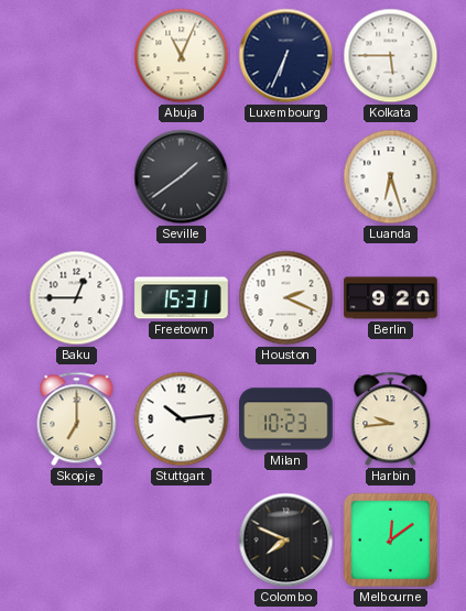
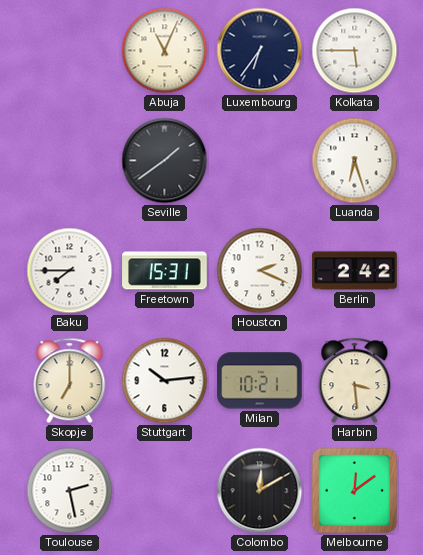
Luxembourg: 6:34 -> 6:36
Baku: 12:45 -> 7:45
Berlin: 9:20 -> 2:42
Milan: 10:23 -> 10:21
Harbin: 9:44 -> 3:29
Toulouse: none -> 2:28
Colombo: 7:49 -> 12:10
